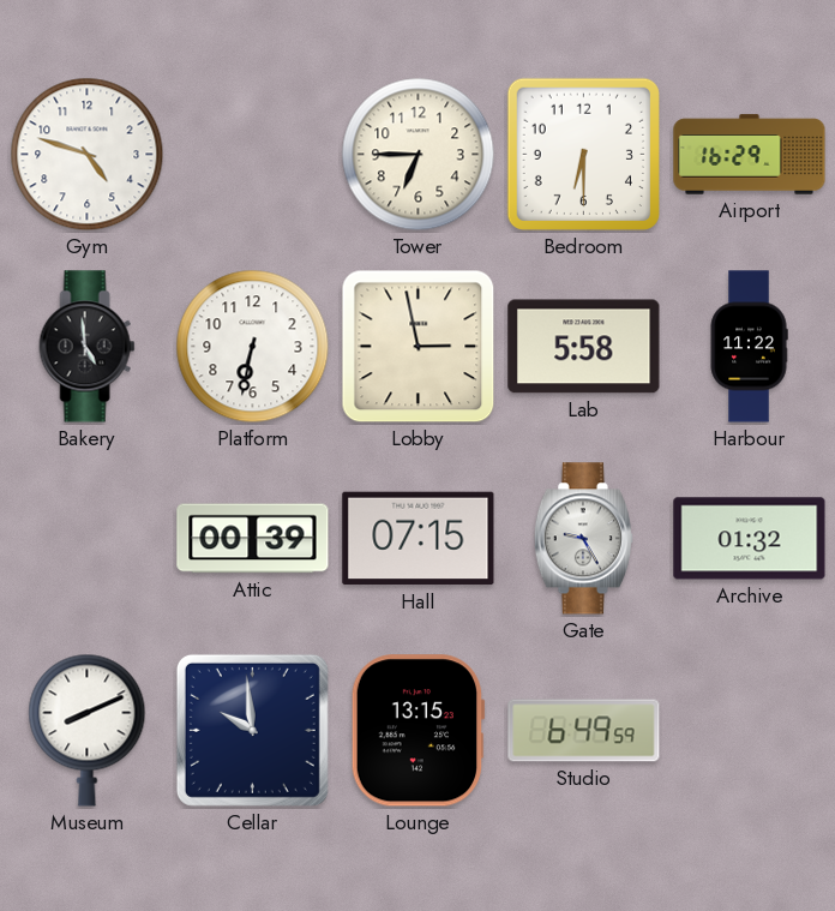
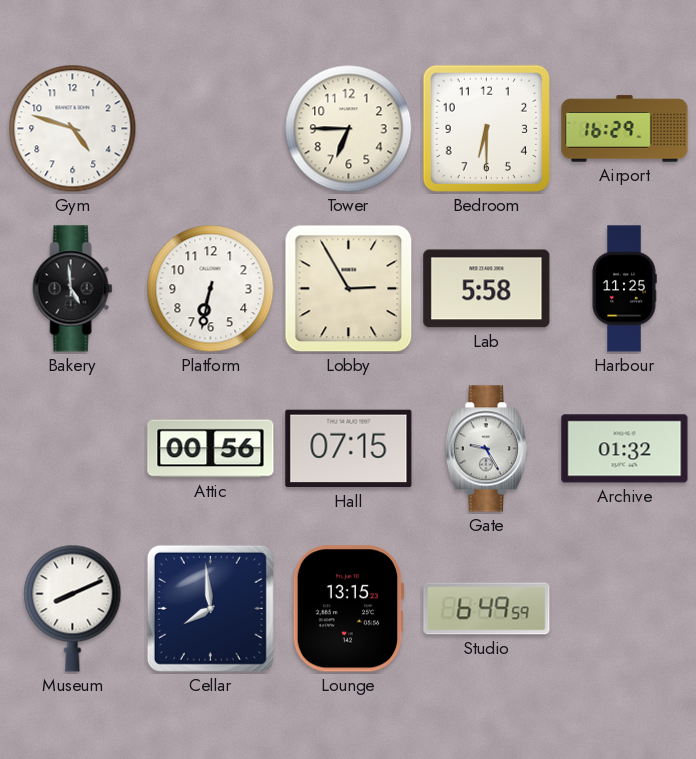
Lobby: 2:58 -> 2:55
Harbour: 11:22 -> 11:25
Attic: 00:39 -> 00:56
Cellar: 9:59 -> 7:59
